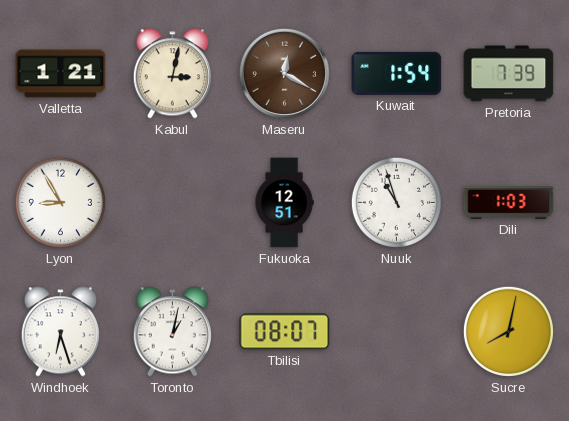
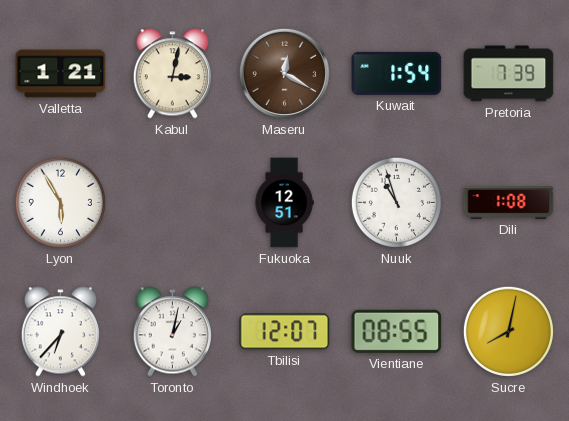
Lyon: 8:55 -> 5:55
Dili: 1:03 -> 1:08
Windhoek: 6:27 -> 6:37
Tbilisi: 08:07 -> 12:07
Vientiane: none -> 08:55
